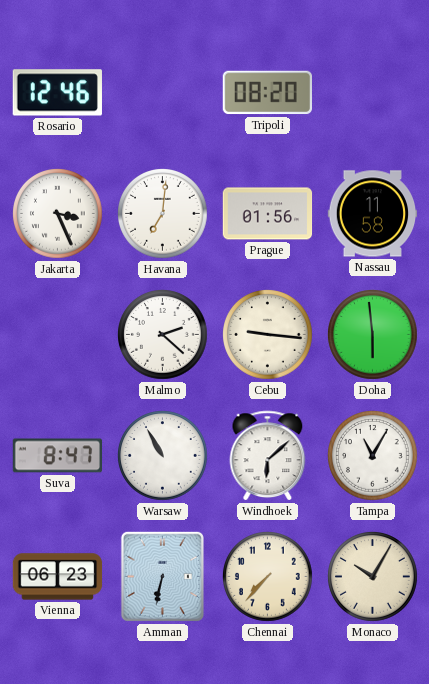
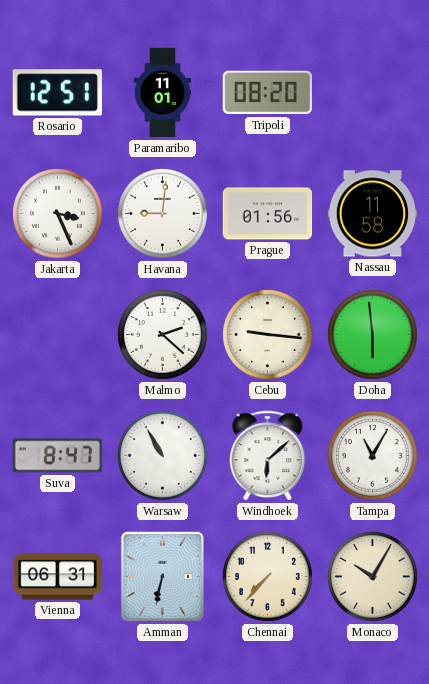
Rosario: 12:46 -> 12:51
Paramaribo: none -> 11:01
Havana: 7:01 -> 9:01
Vienna: 06:23 -> 06:31
